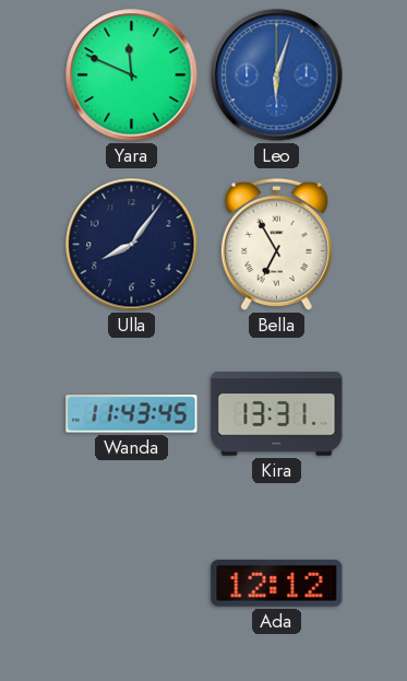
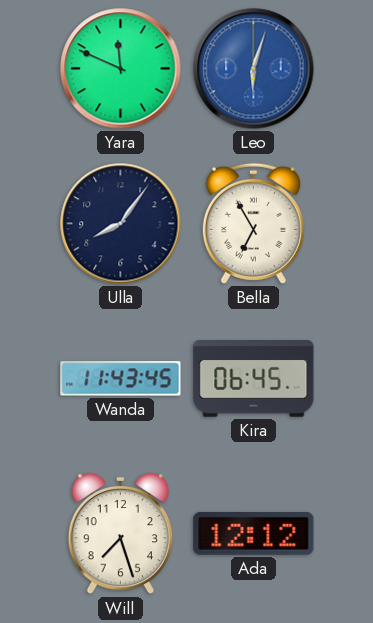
Kira: 13:31 -> 06:45
Will: none -> 7:27
